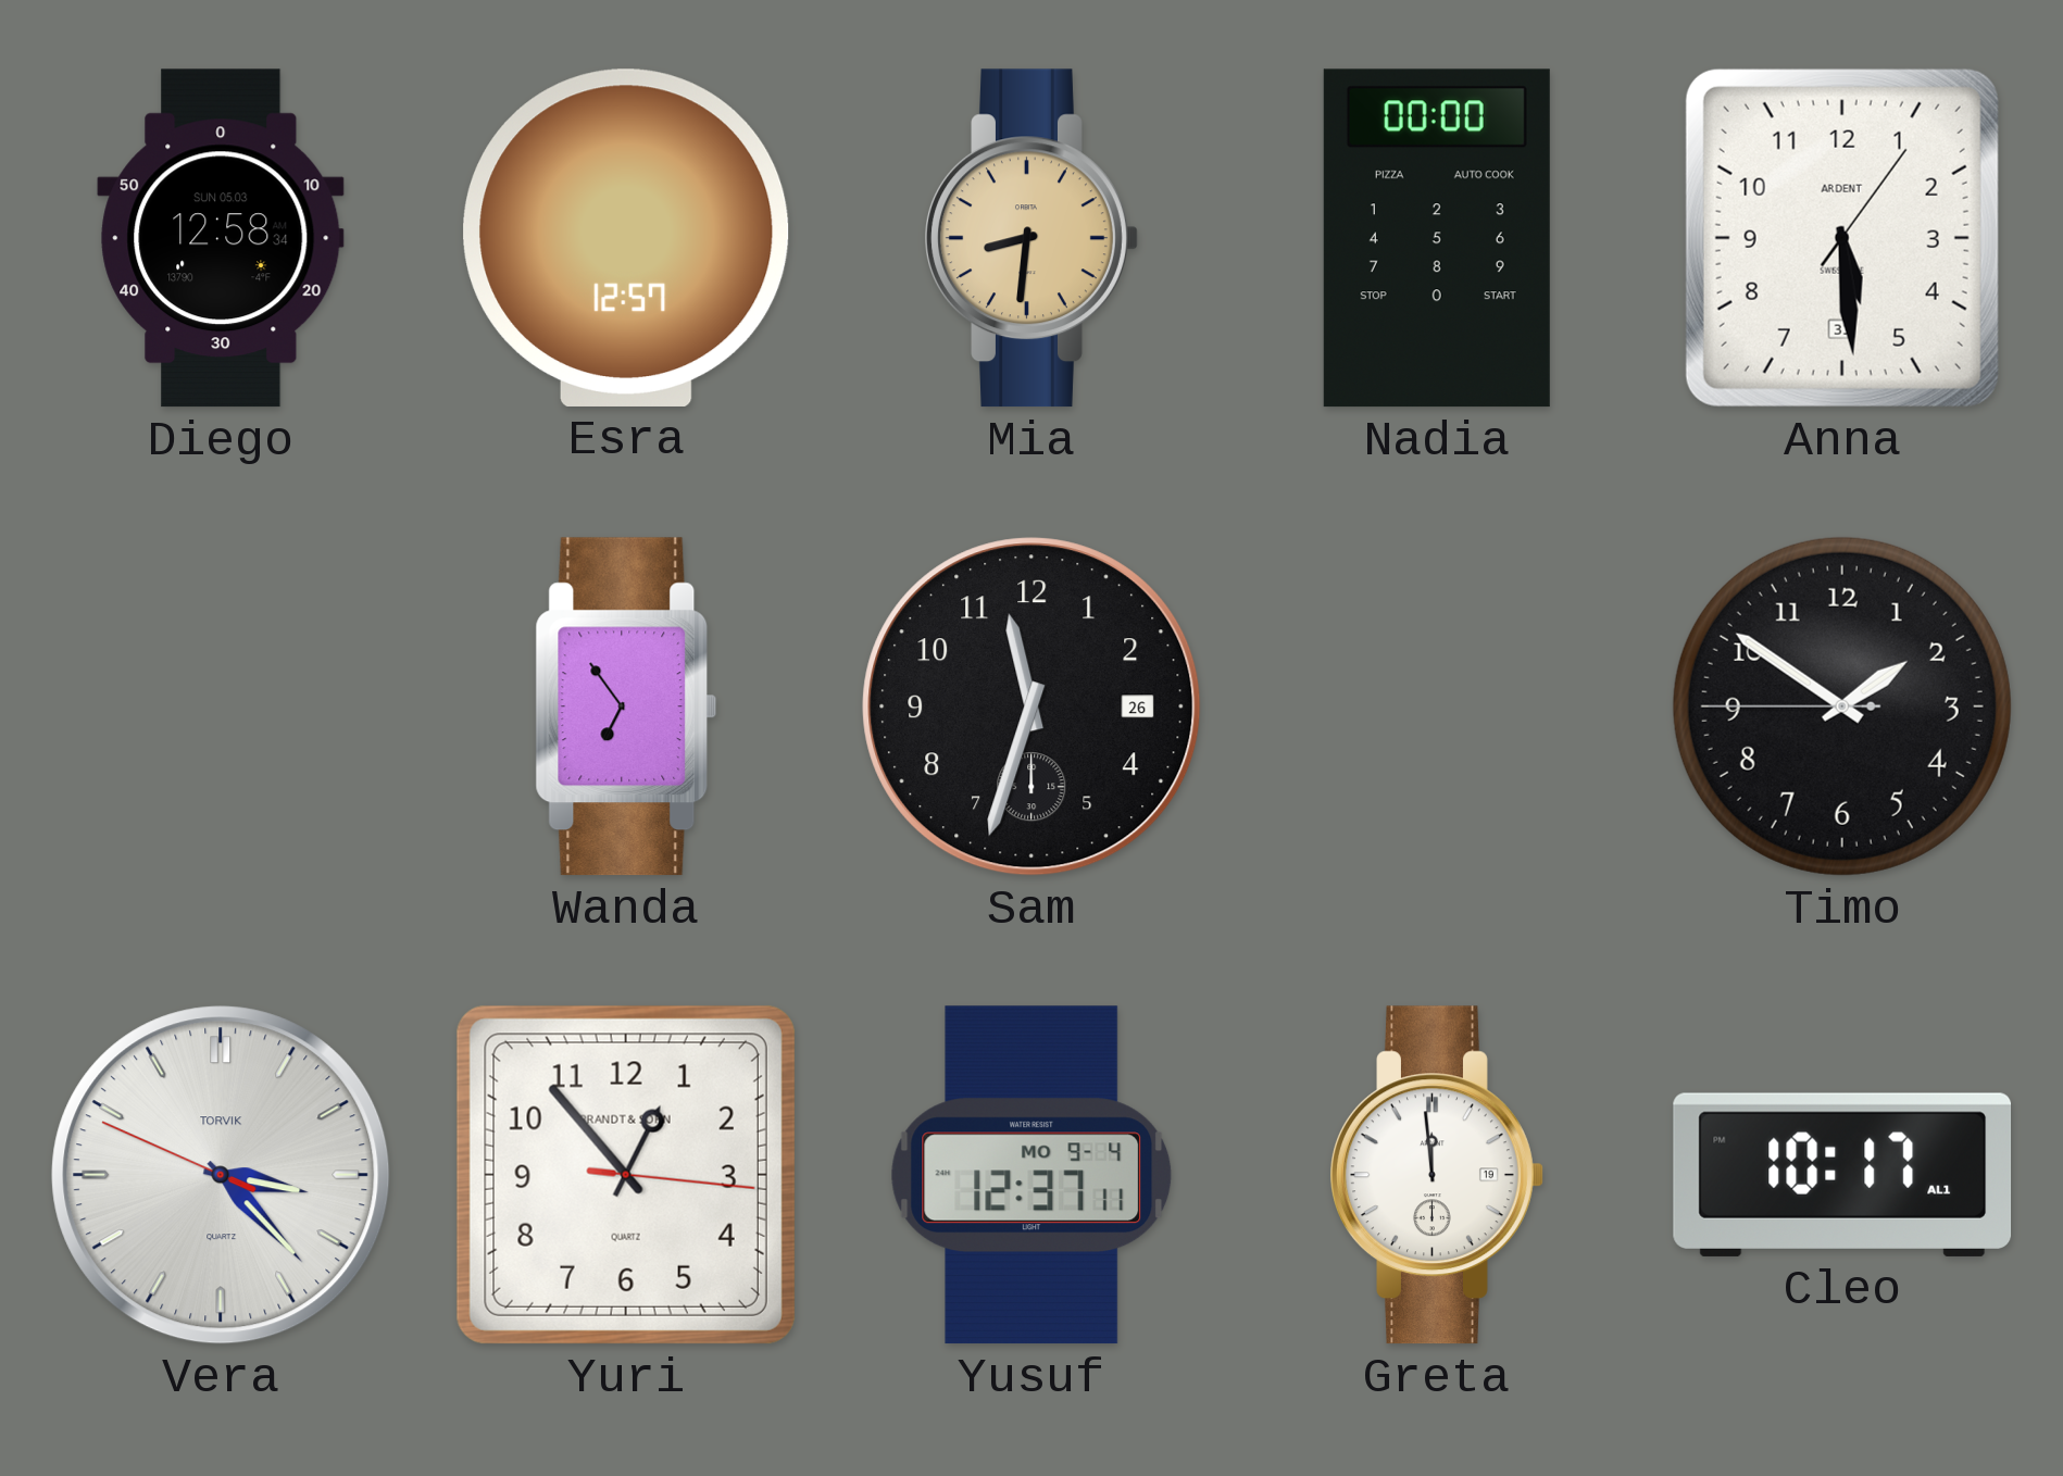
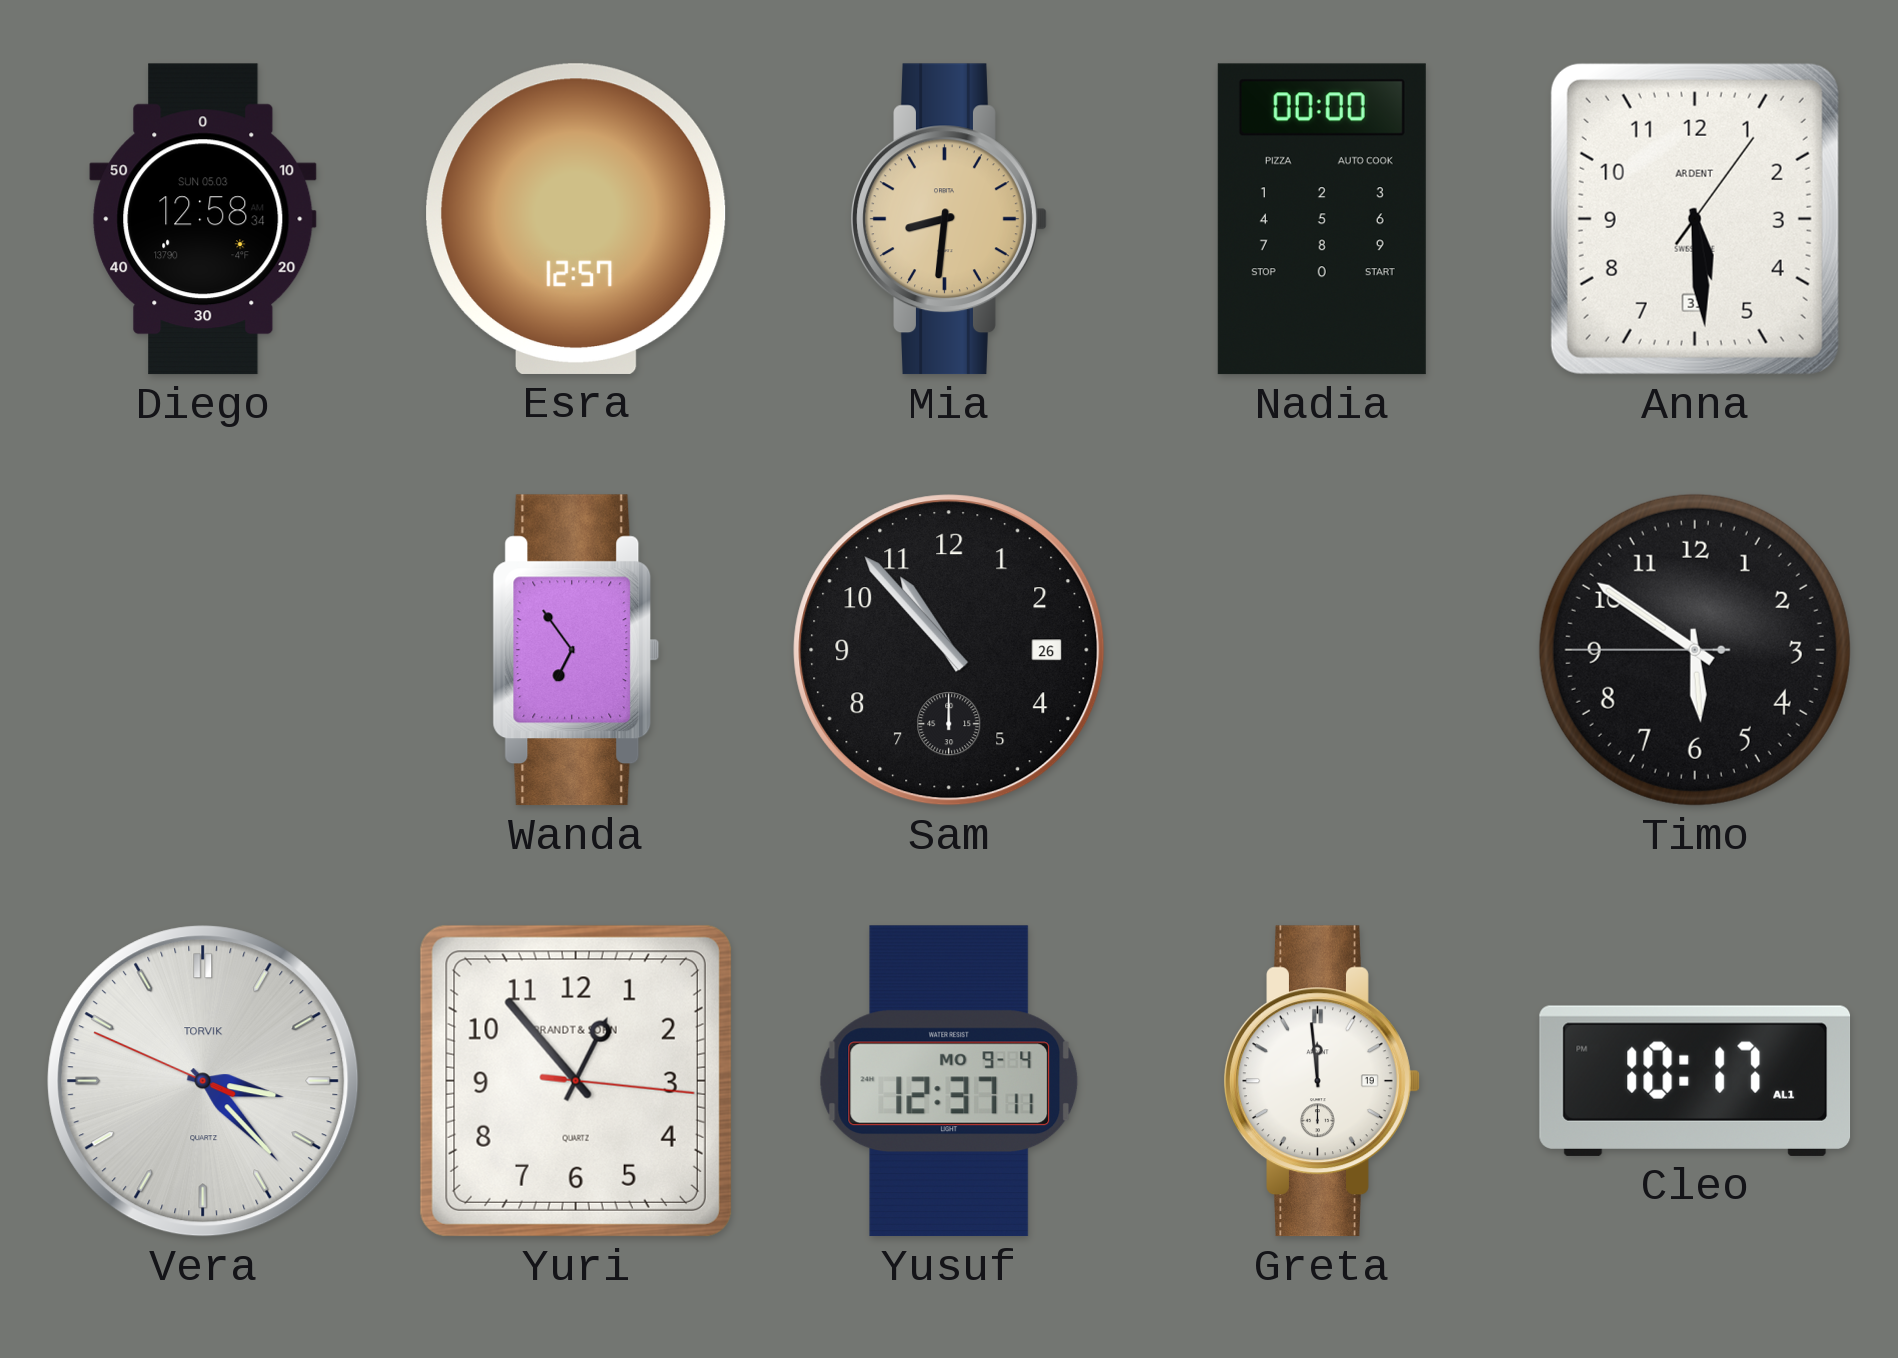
Sam: 11:33 -> 10:53
Timo: 1:50 -> 5:50
